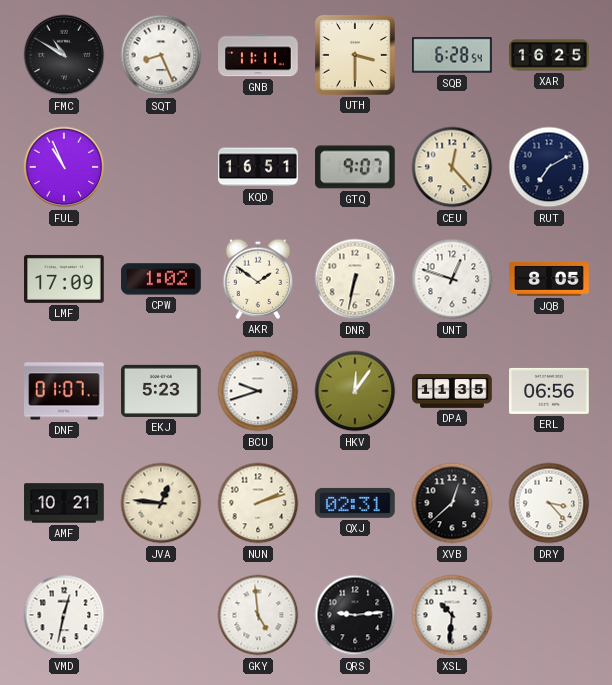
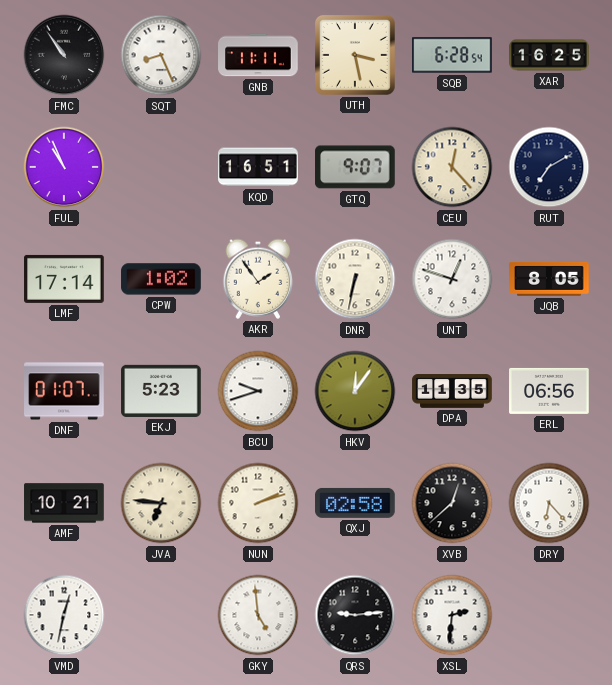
FMC: 10:50 -> 10:54
UTH: 3:30 -> 3:28
LMF: 17:09 -> 17:14
AKR: 1:51 -> 1:54
JVA: 12:46 -> 6:46
QXJ: 02:31 -> 02:58
DRY: 3:23 -> 6:23
XSL: 10:31 -> 2:31
